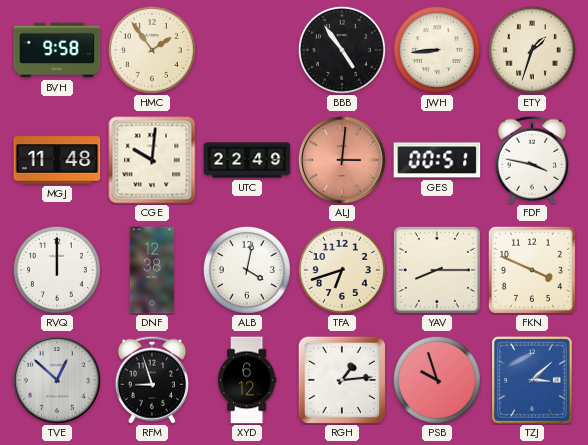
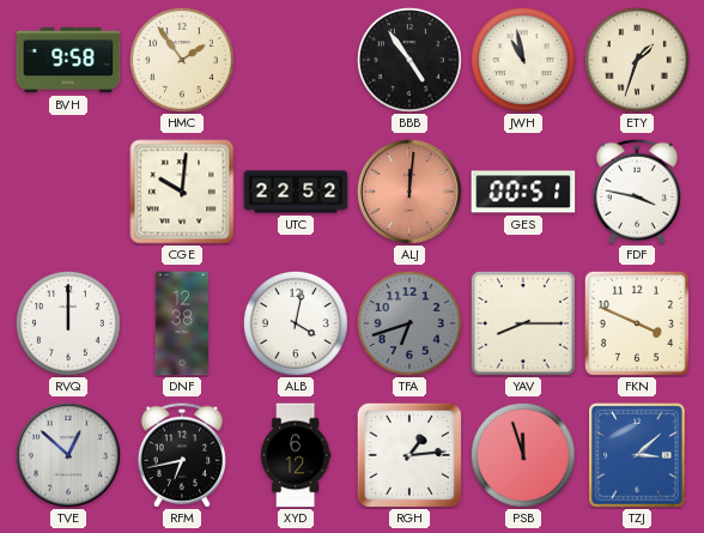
JWH: 8:44 -> 10:58
MGJ: 11:48 -> none
UTC: 22:49 -> 22:52
ALJ: 3:01 -> 12:01
TFA dial: cream -> grey
RFM: 8:57 -> 6:43
PSB: 9:57 -> 11:57
